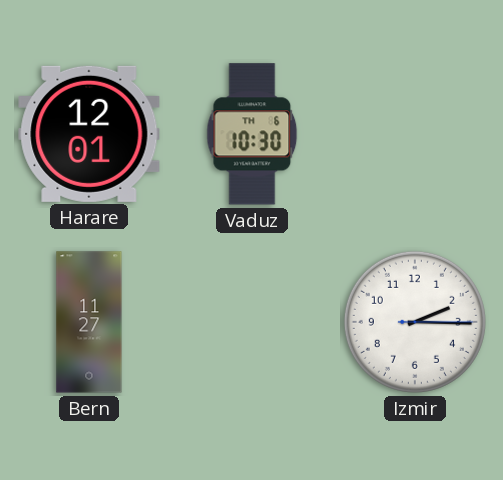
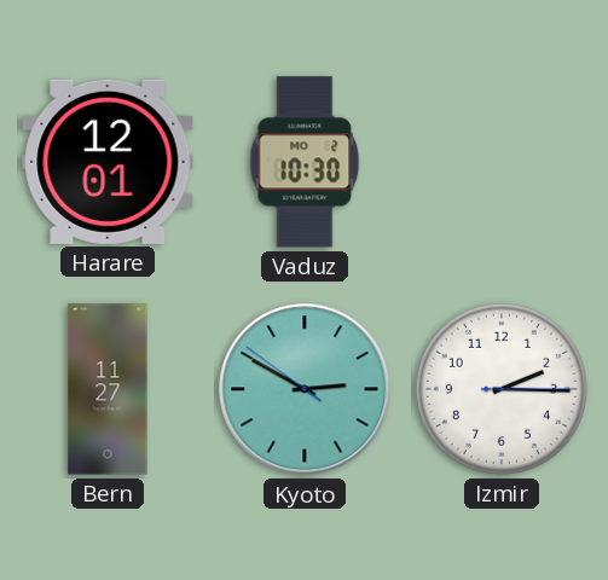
Vaduz date: TH 6 -> MO 2
Kyoto: none -> 2:49
